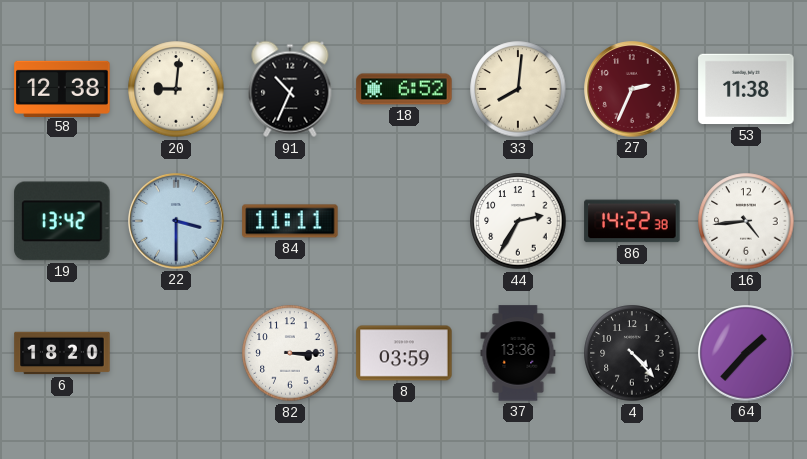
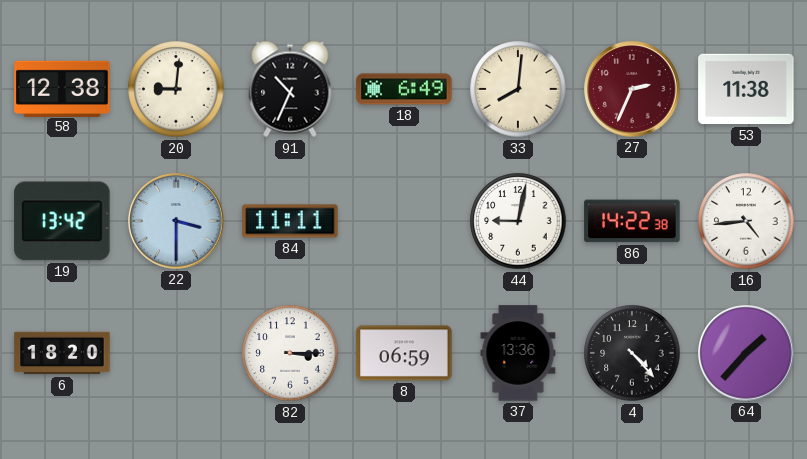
18: 6:52 -> 6:49
44: 2:35 -> 9:02
8: 03:59 -> 06:59
